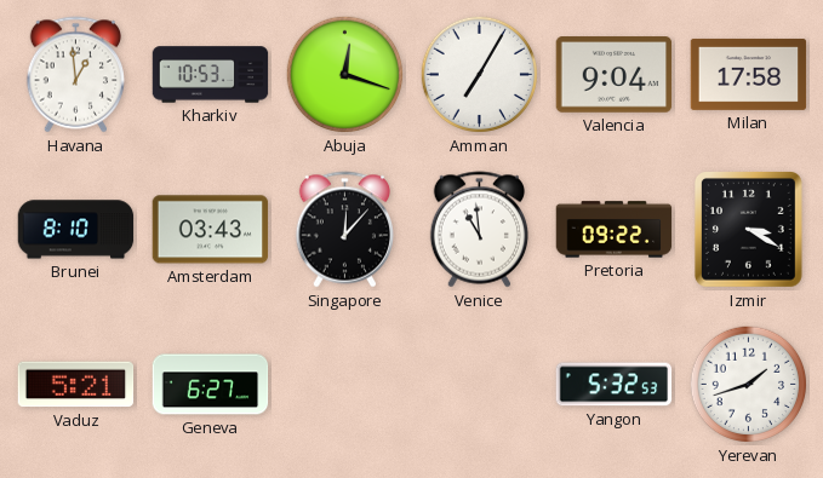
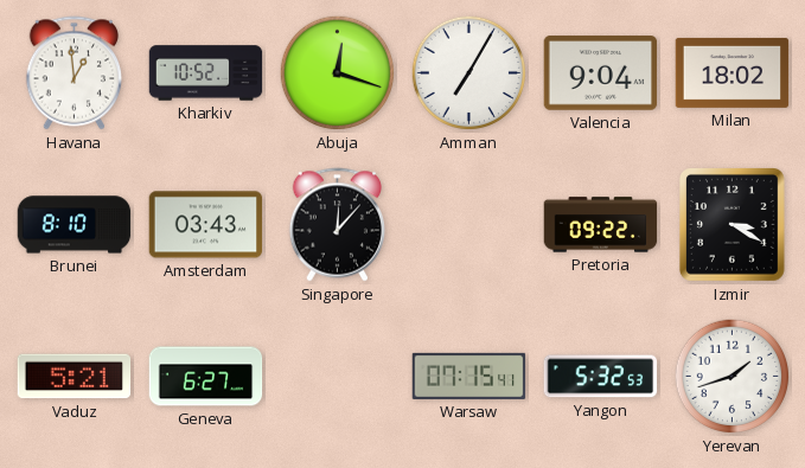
Kharkiv: 10:53 -> 10:52
Milan: 17:58 -> 18:02
Venice: 10:59 -> none
Warsaw: none -> 07:15
